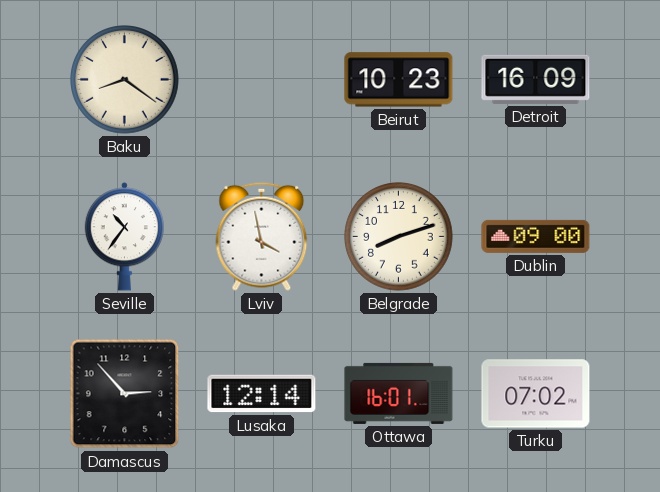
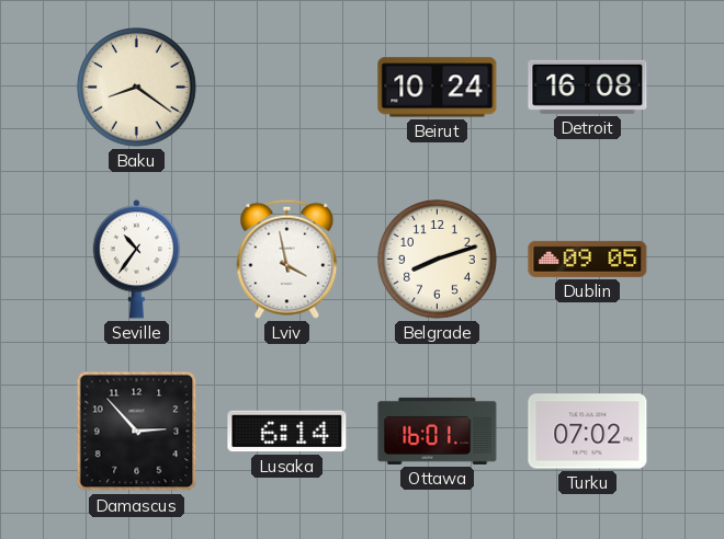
Beirut: 10:23 -> 10:24
Detroit: 16:09 -> 16:08
Dublin: 09:00 -> 09:05
Lusaka: 12:14 -> 6:14
